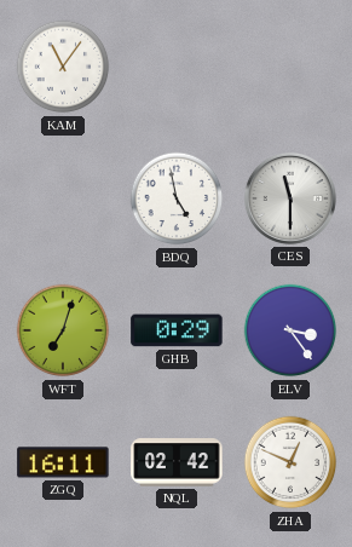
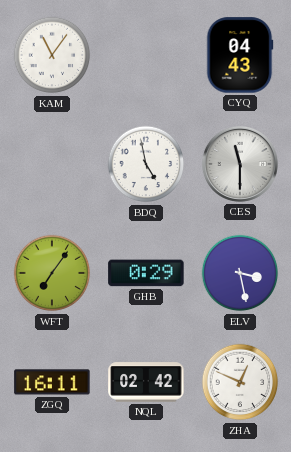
CYQ: none -> 04:43
WFT: 7:03 -> 7:06
ELV: 3:24 -> 3:28
